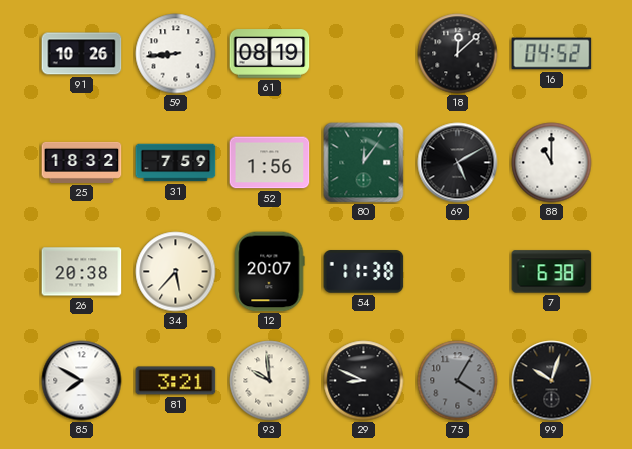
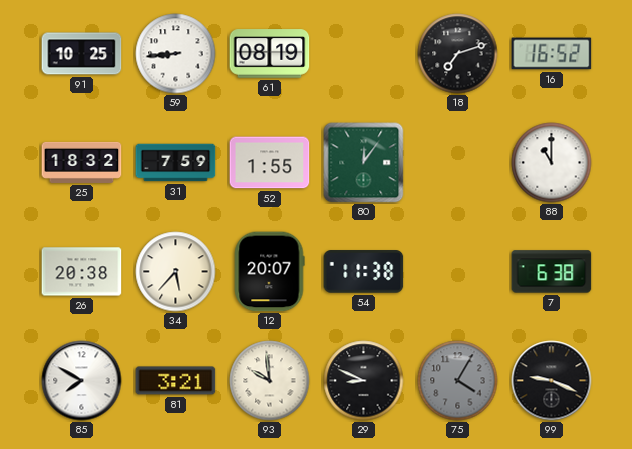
91: 10:26 -> 10:25
18: 12:08 -> 7:12
16: 04:52 -> 16:52
52: 1:56 -> 1:55
69: 5:10 -> none
99: 10:03 -> 9:19
